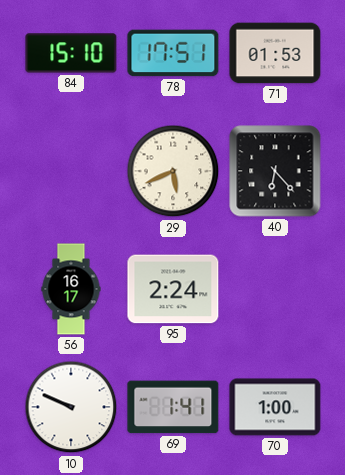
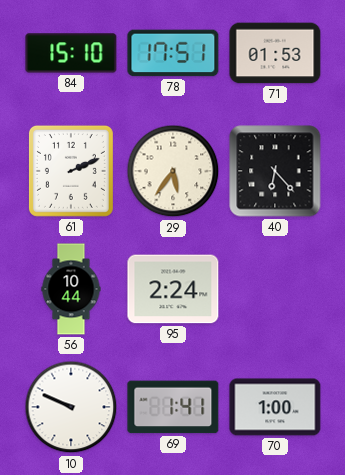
61: none -> 2:11
29: 5:41 -> 5:36
56: 16:17 -> 10:44
